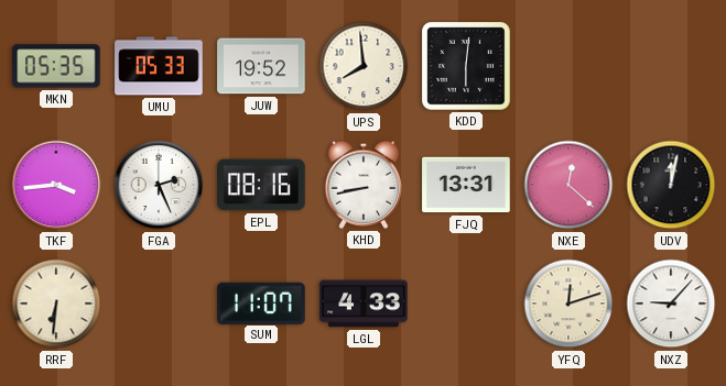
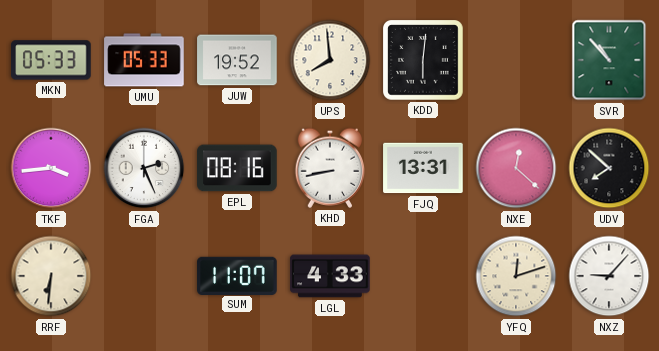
MKN: 05:35 -> 05:33
SVR: none -> 10:53
UDV: 12:02 -> 7:52
